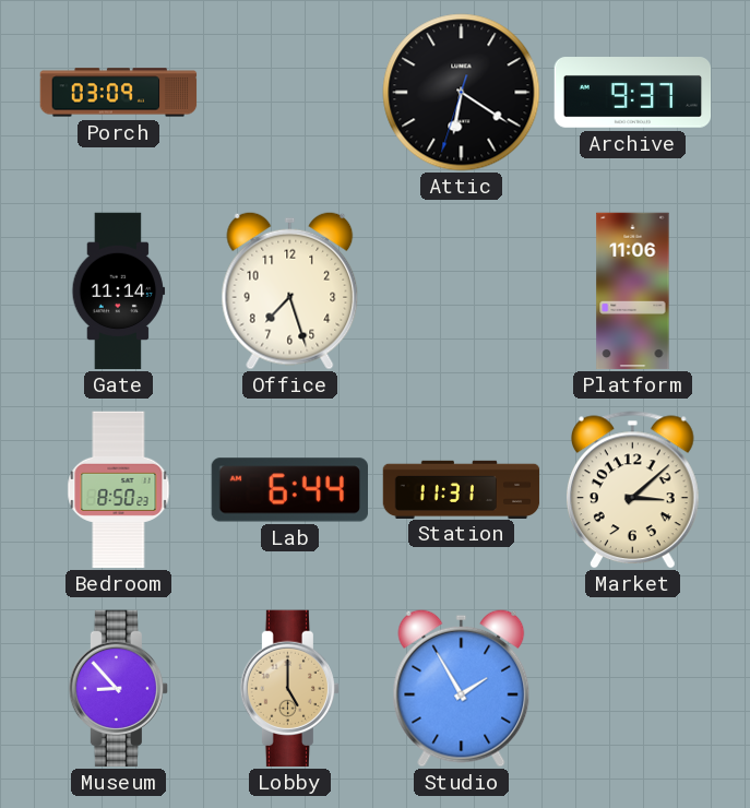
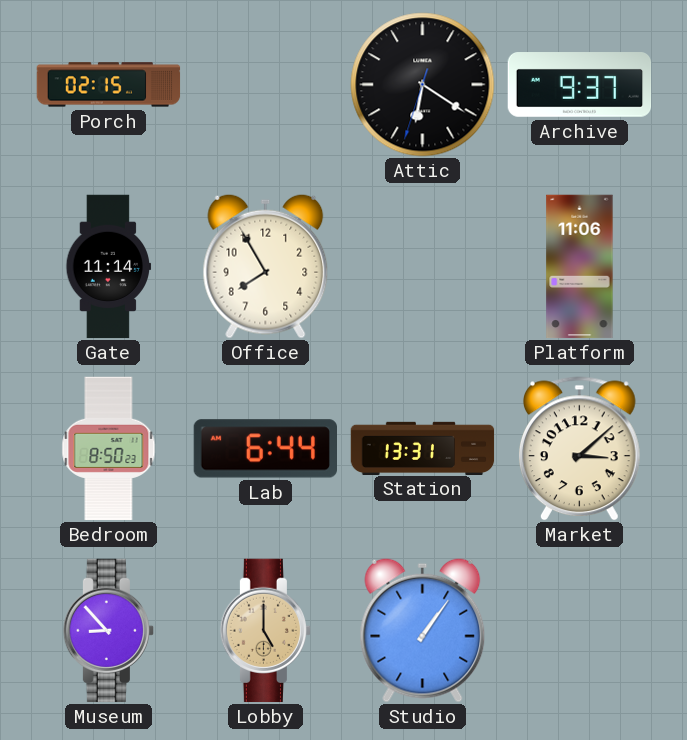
Porch: 03:09 -> 02:15
Office: 7:27 -> 7:55
Station: 11:31 -> 13:31
Studio: 1:55 -> 1:06
